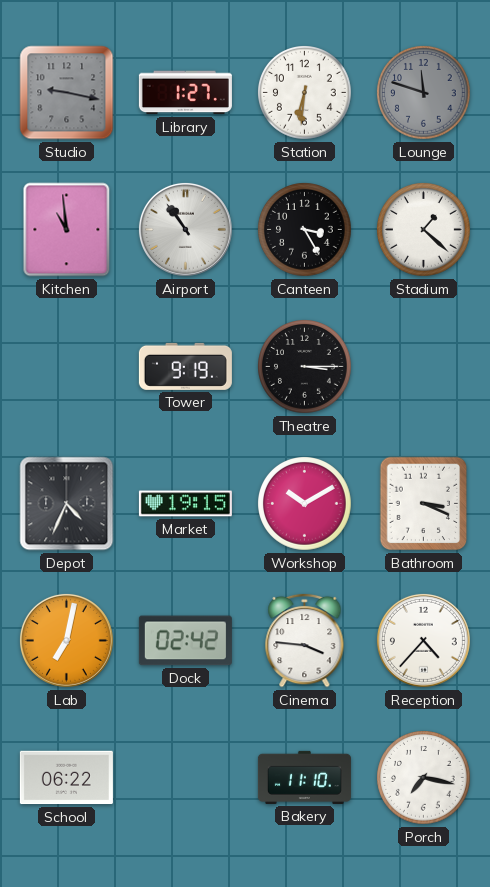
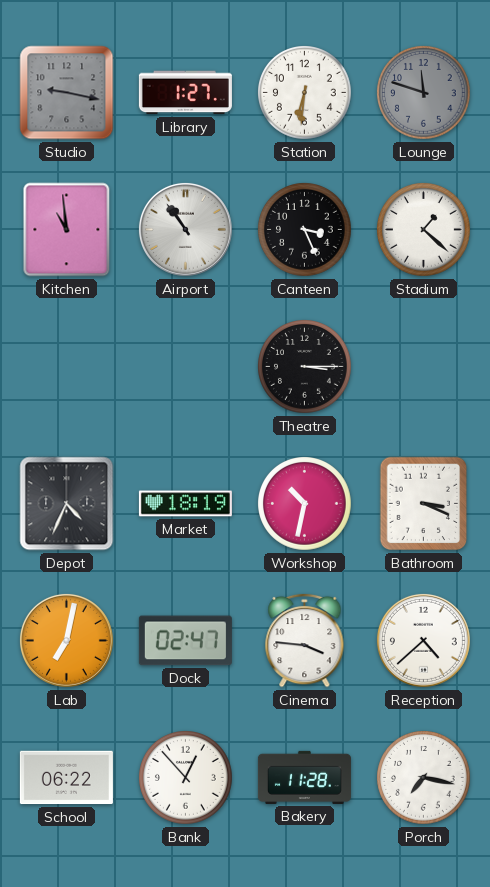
Canteen: 3:25 -> 3:26
Tower: 9:19 -> none
Market: 19:15 -> 18:19
Workshop: 10:10 -> 10:32
Dock: 02:42 -> 02:47
Reception: 4:37 -> 4:38
Bank: none -> 12:53
Bakery: 11:10 -> 11:28
